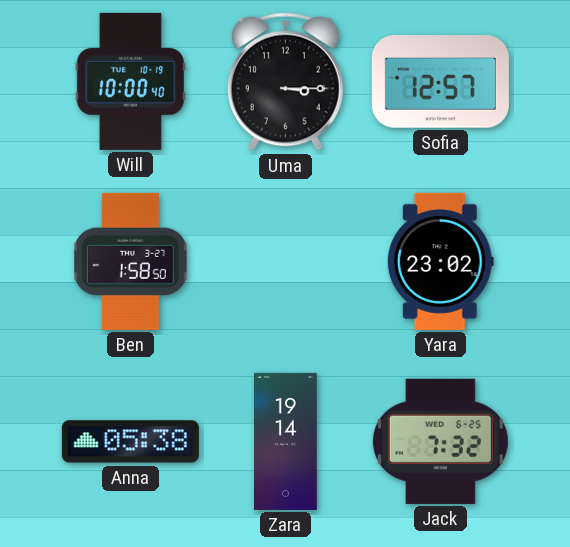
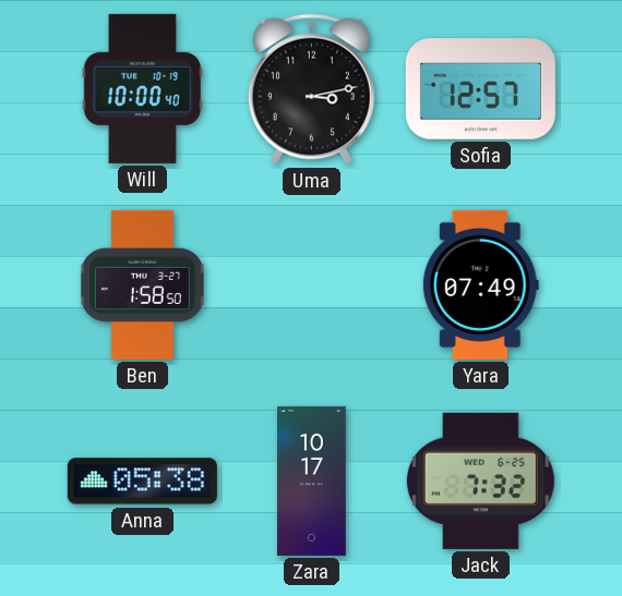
Uma: 3:15 -> 3:13
Yara: 23:02 -> 07:49
Zara: 19:14 -> 10:17
